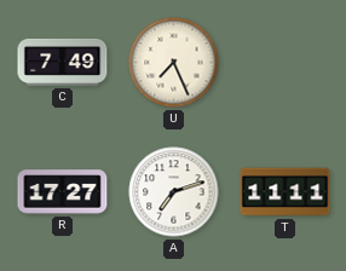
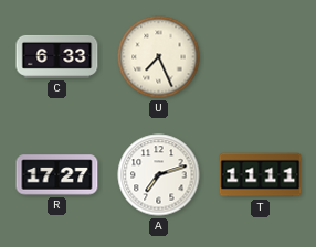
C: 7:49 -> 6:33
